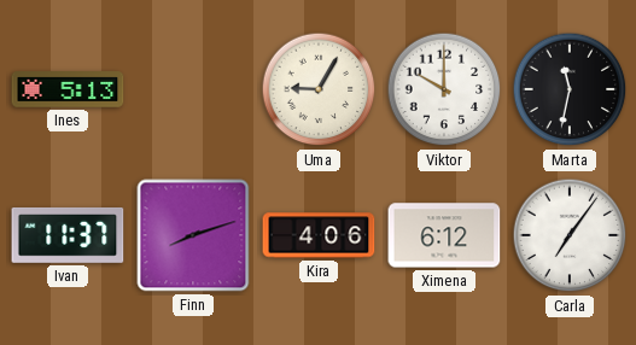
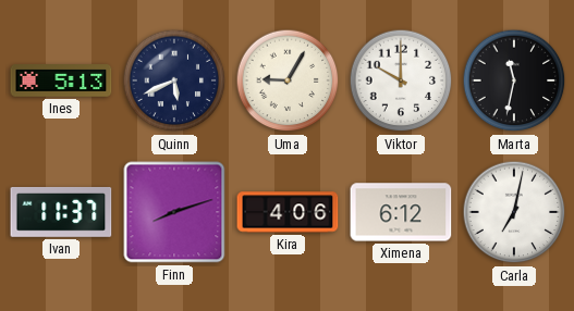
Quinn: none -> 5:41
Carla: 7:06 -> 7:02
